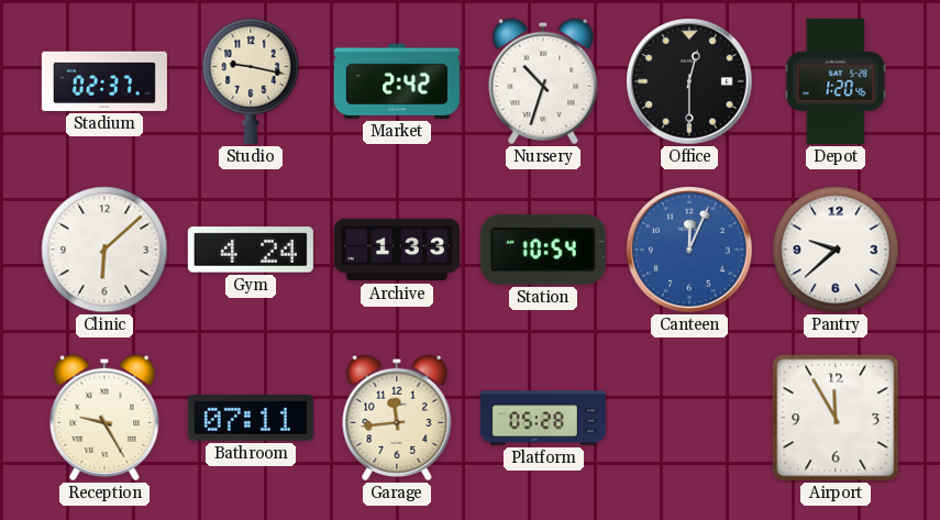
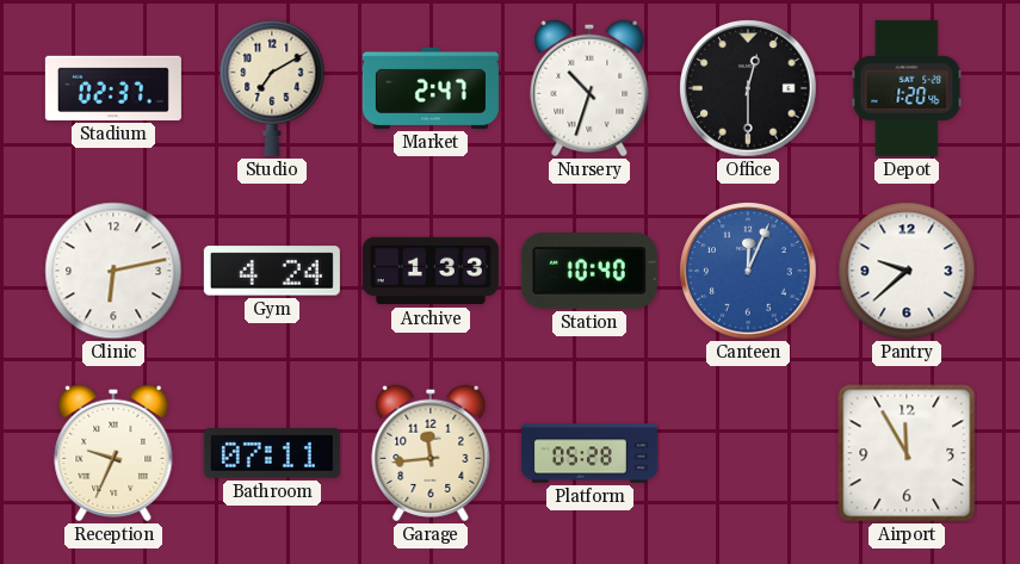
Studio: 9:17 -> 7:10
Market: 2:42 -> 2:47
Clinic: 6:08 -> 6:13
Station: 10:54 -> 10:40
Reception: 9:25 -> 9:34
